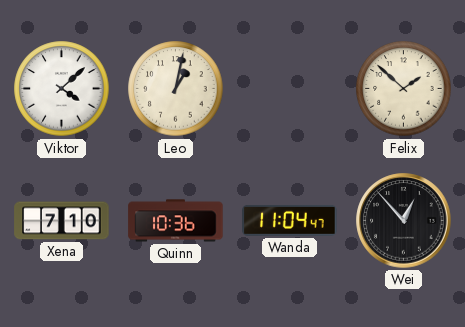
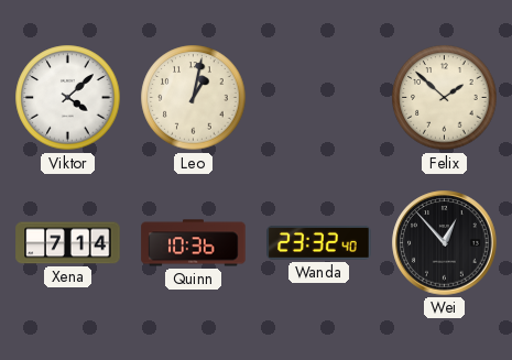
Xena: 7:10 -> 7:14
Wanda: 11:04 -> 23:32
